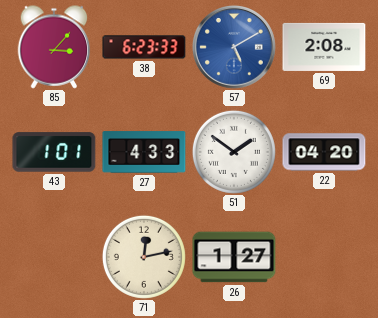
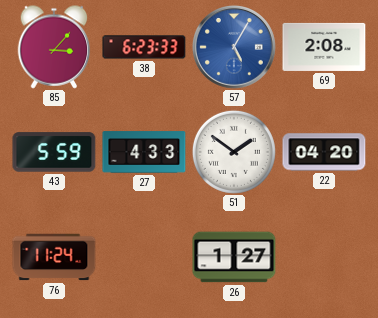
57: 5:10 -> 5:05
43: 1:01 -> 5:59
76: none -> 11:24
71: 12:13 -> none
